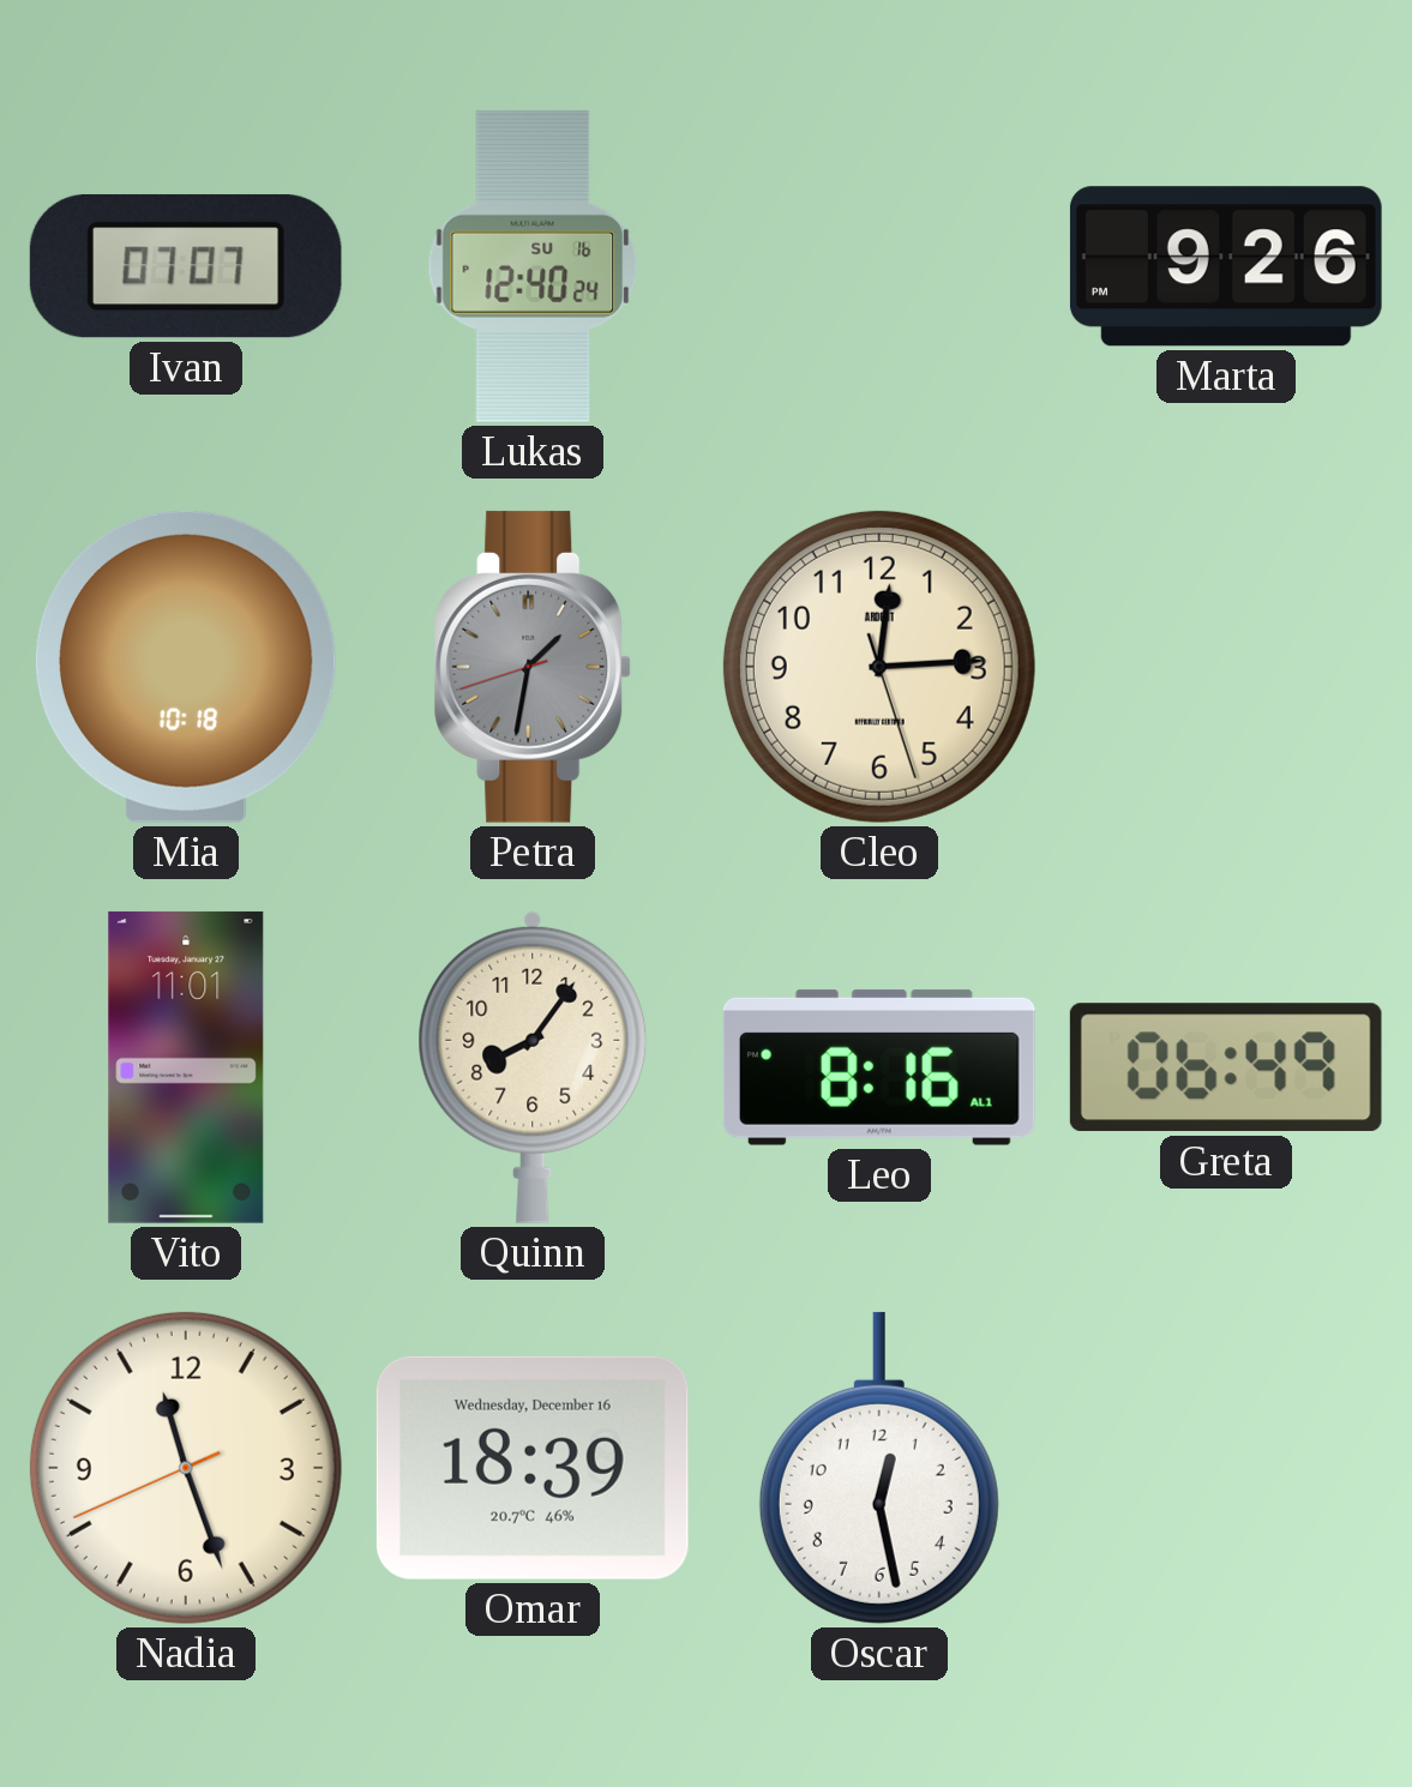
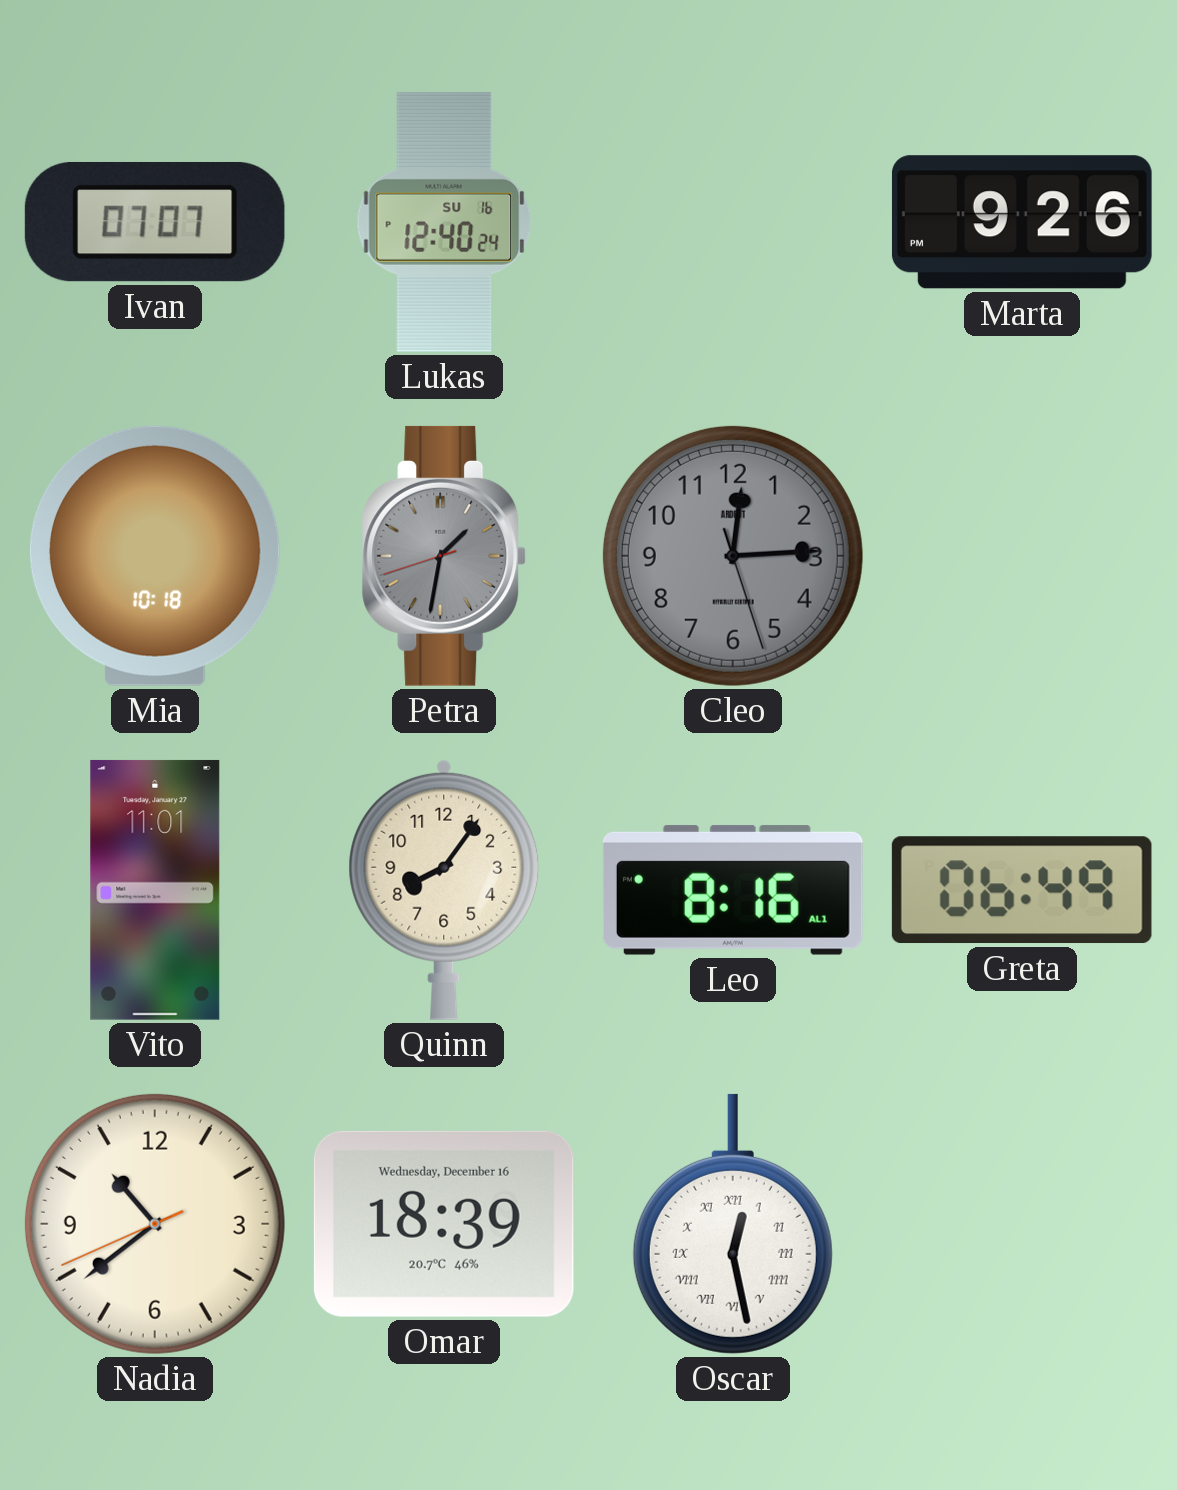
Cleo dial: cream -> grey
Nadia: 11:26 -> 10:38
Oscar numerals: Arabic -> Roman
